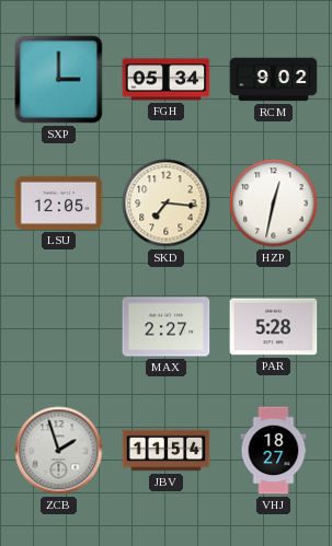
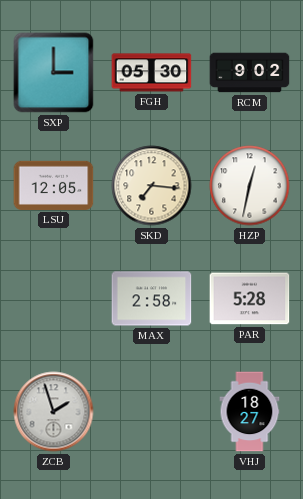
FGH: 05:34 -> 05:30
MAX: 2:27 -> 2:58
JBV: 11:54 -> none
